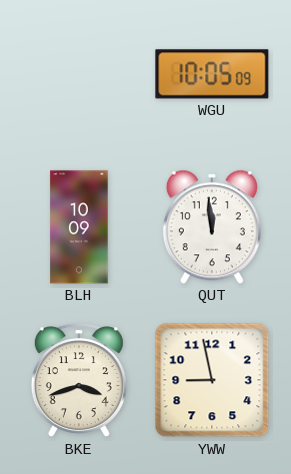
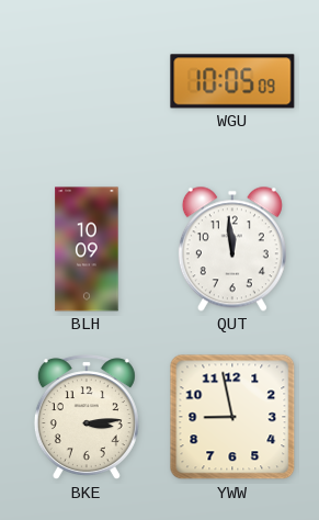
BKE: 3:42 -> 3:14
